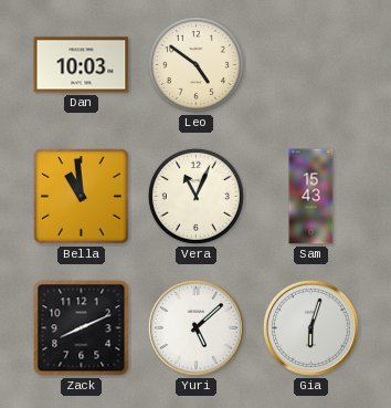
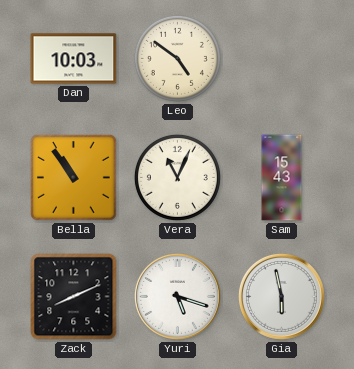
Bella: 10:59 -> 10:54
Yuri: 5:08 -> 5:18
Gia: 6:03 -> 5:58
